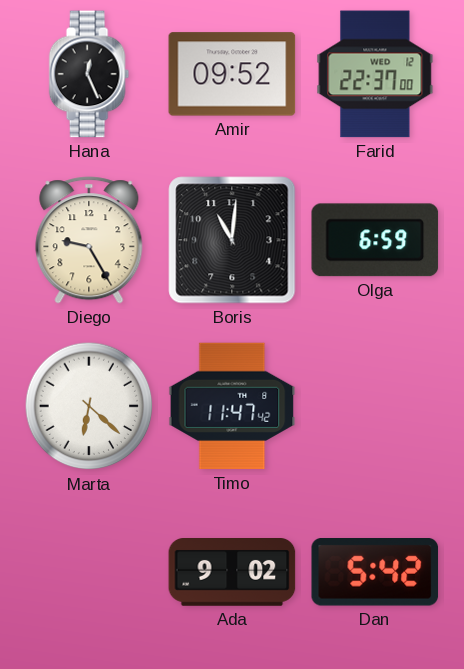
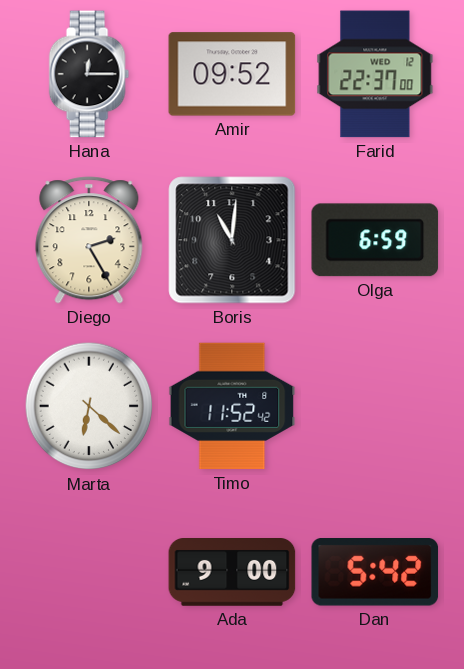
Hana: 12:26 -> 12:15
Diego: 9:25 -> 2:25
Timo: 11:47 -> 11:52
Ada: 9:02 -> 9:00
